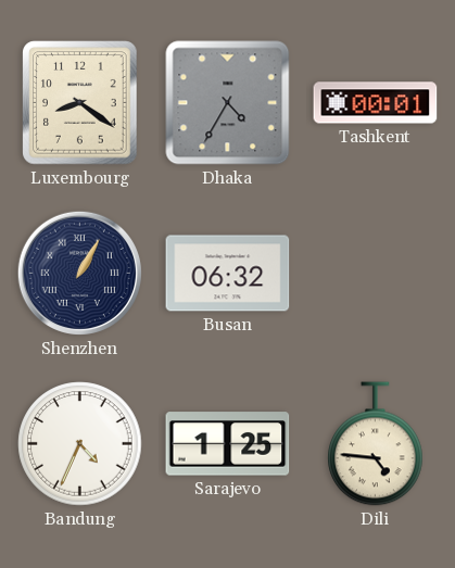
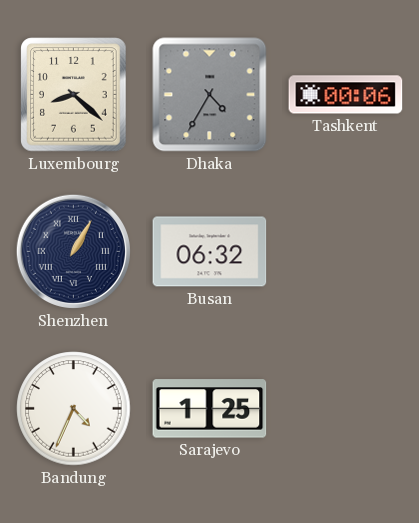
Luxembourg: 8:21 -> 8:22
Tashkent: 00:01 -> 00:06
Dili: 4:46 -> none
